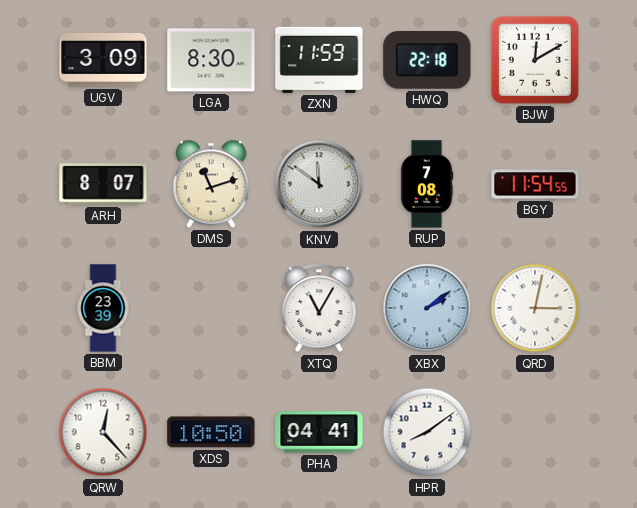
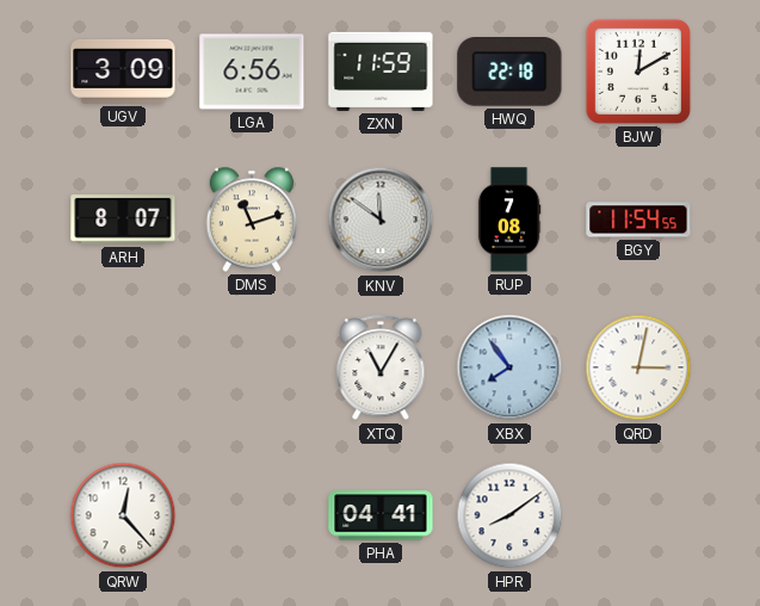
LGA: 8:30 -> 6:56
BBM: 23:39 -> none
XBX: 2:09 -> 7:54
XDS: 10:50 -> none
